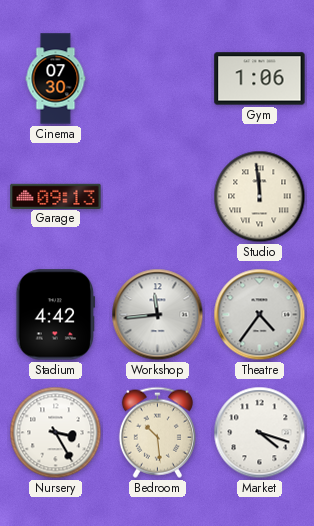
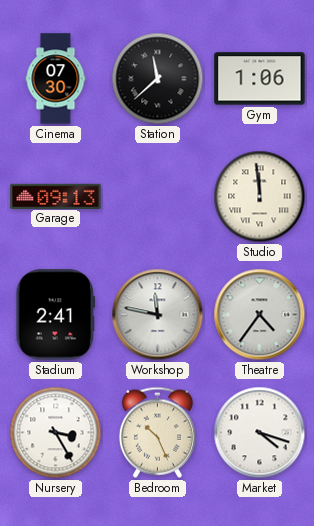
Station: none -> 11:38
Stadium: 4:42 -> 2:41
Workshop: 11:44 -> 11:47
Bedroom: 10:29 -> 10:26
